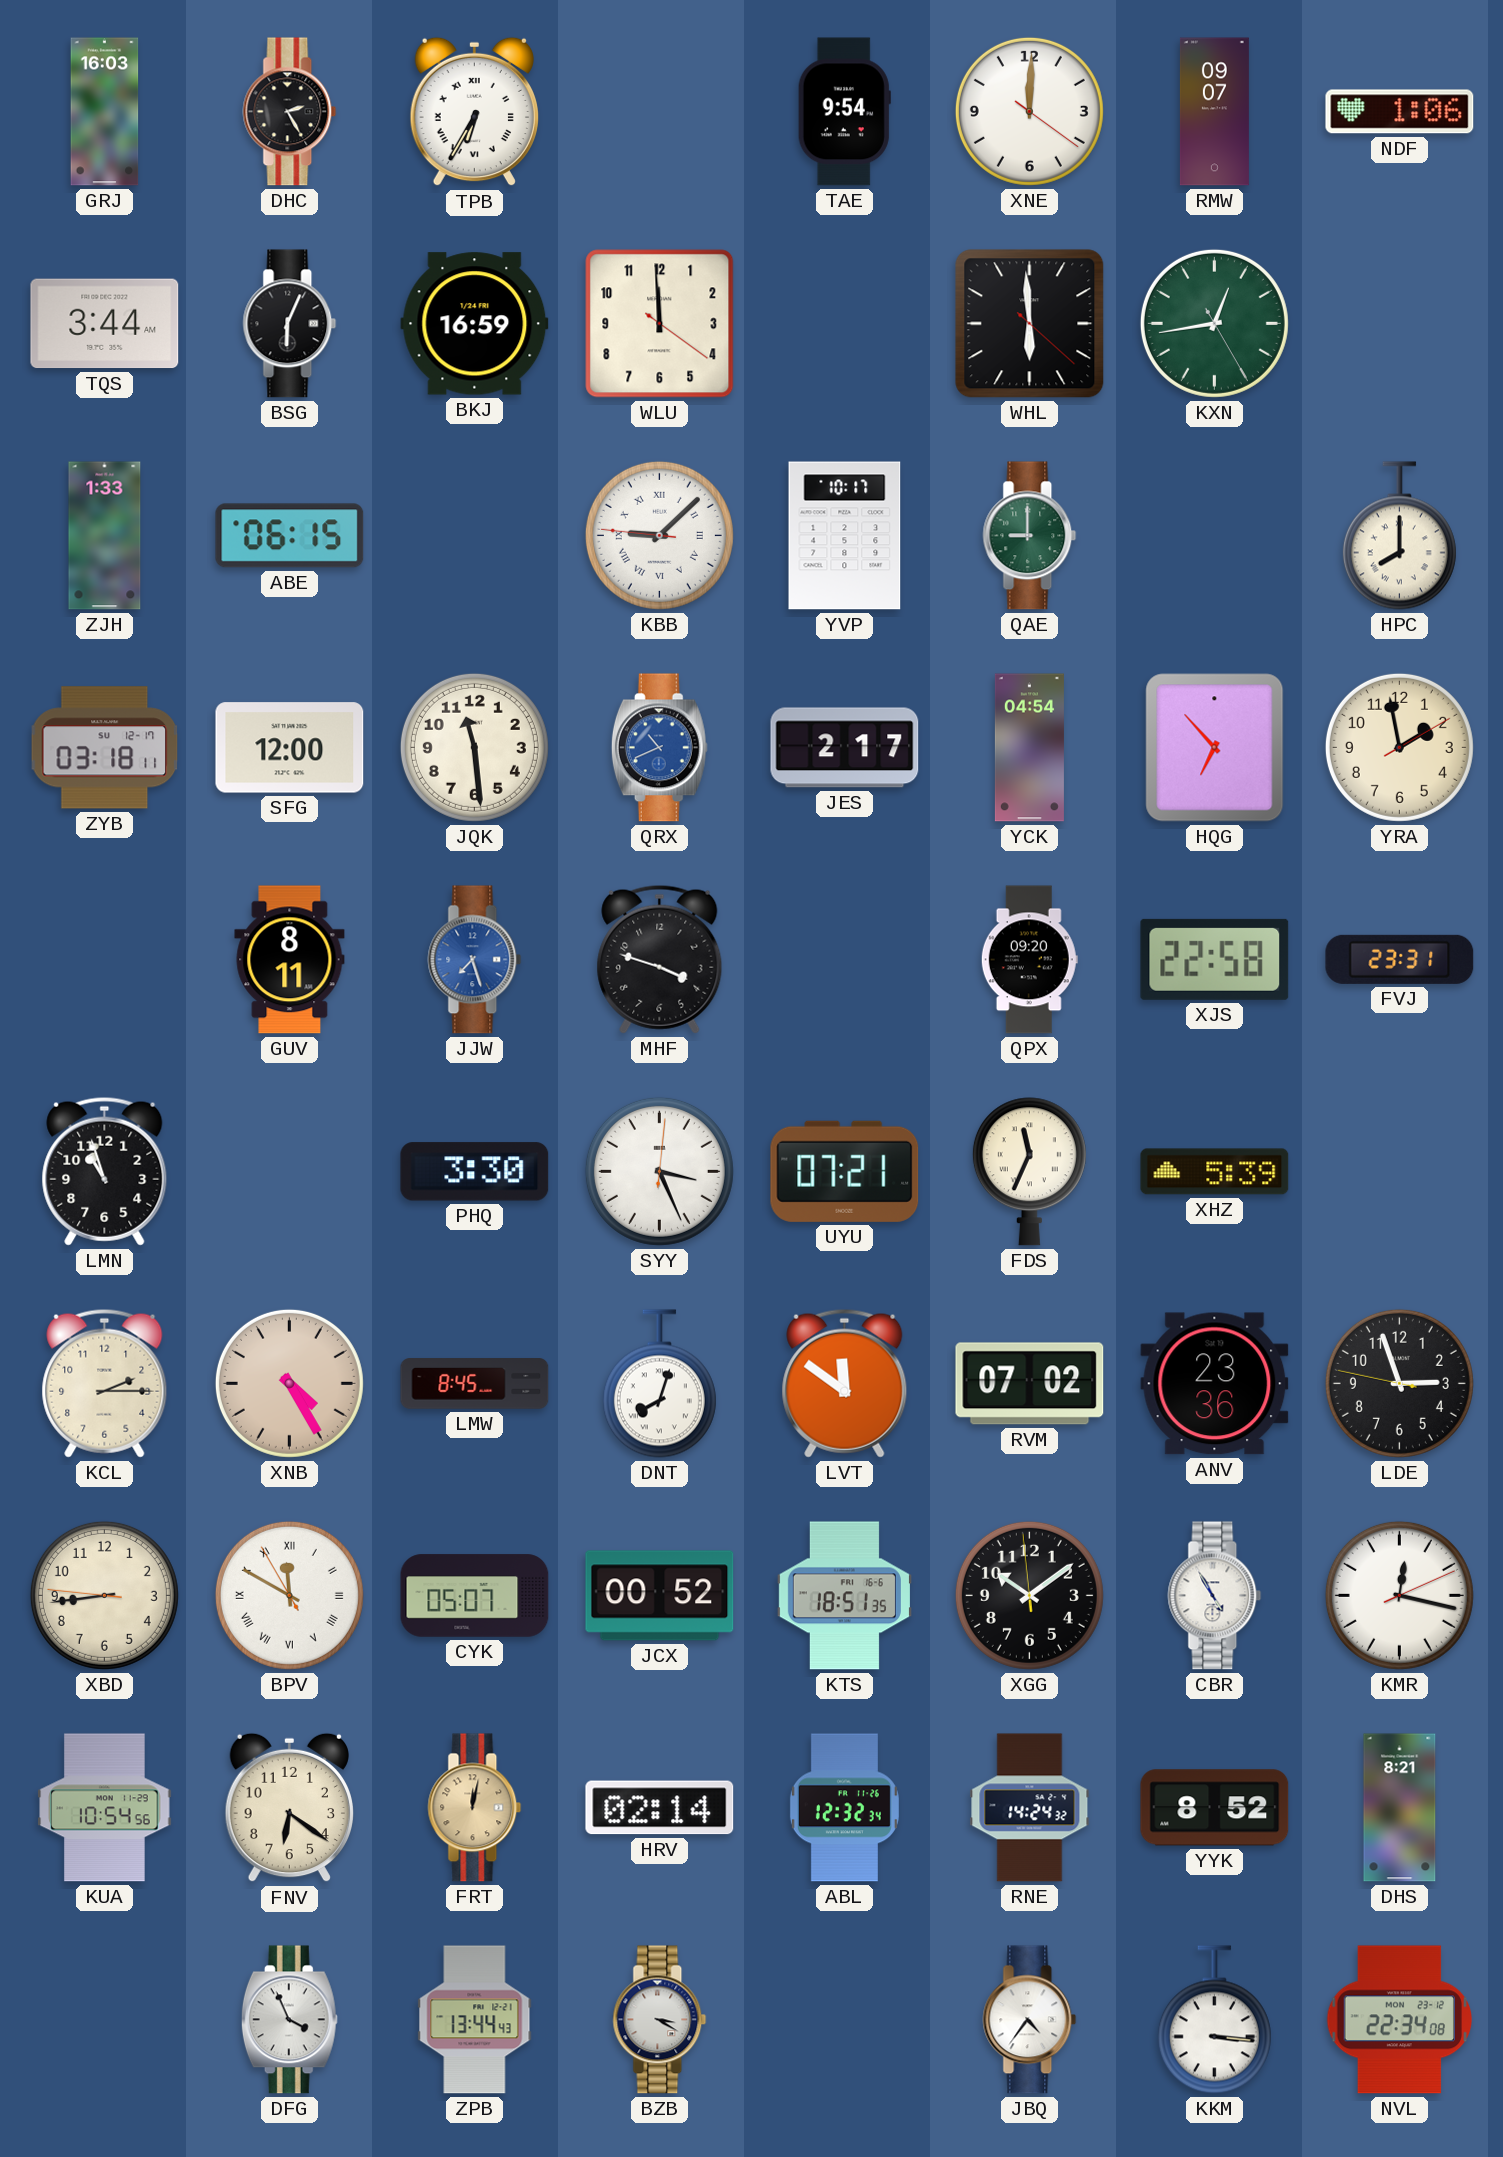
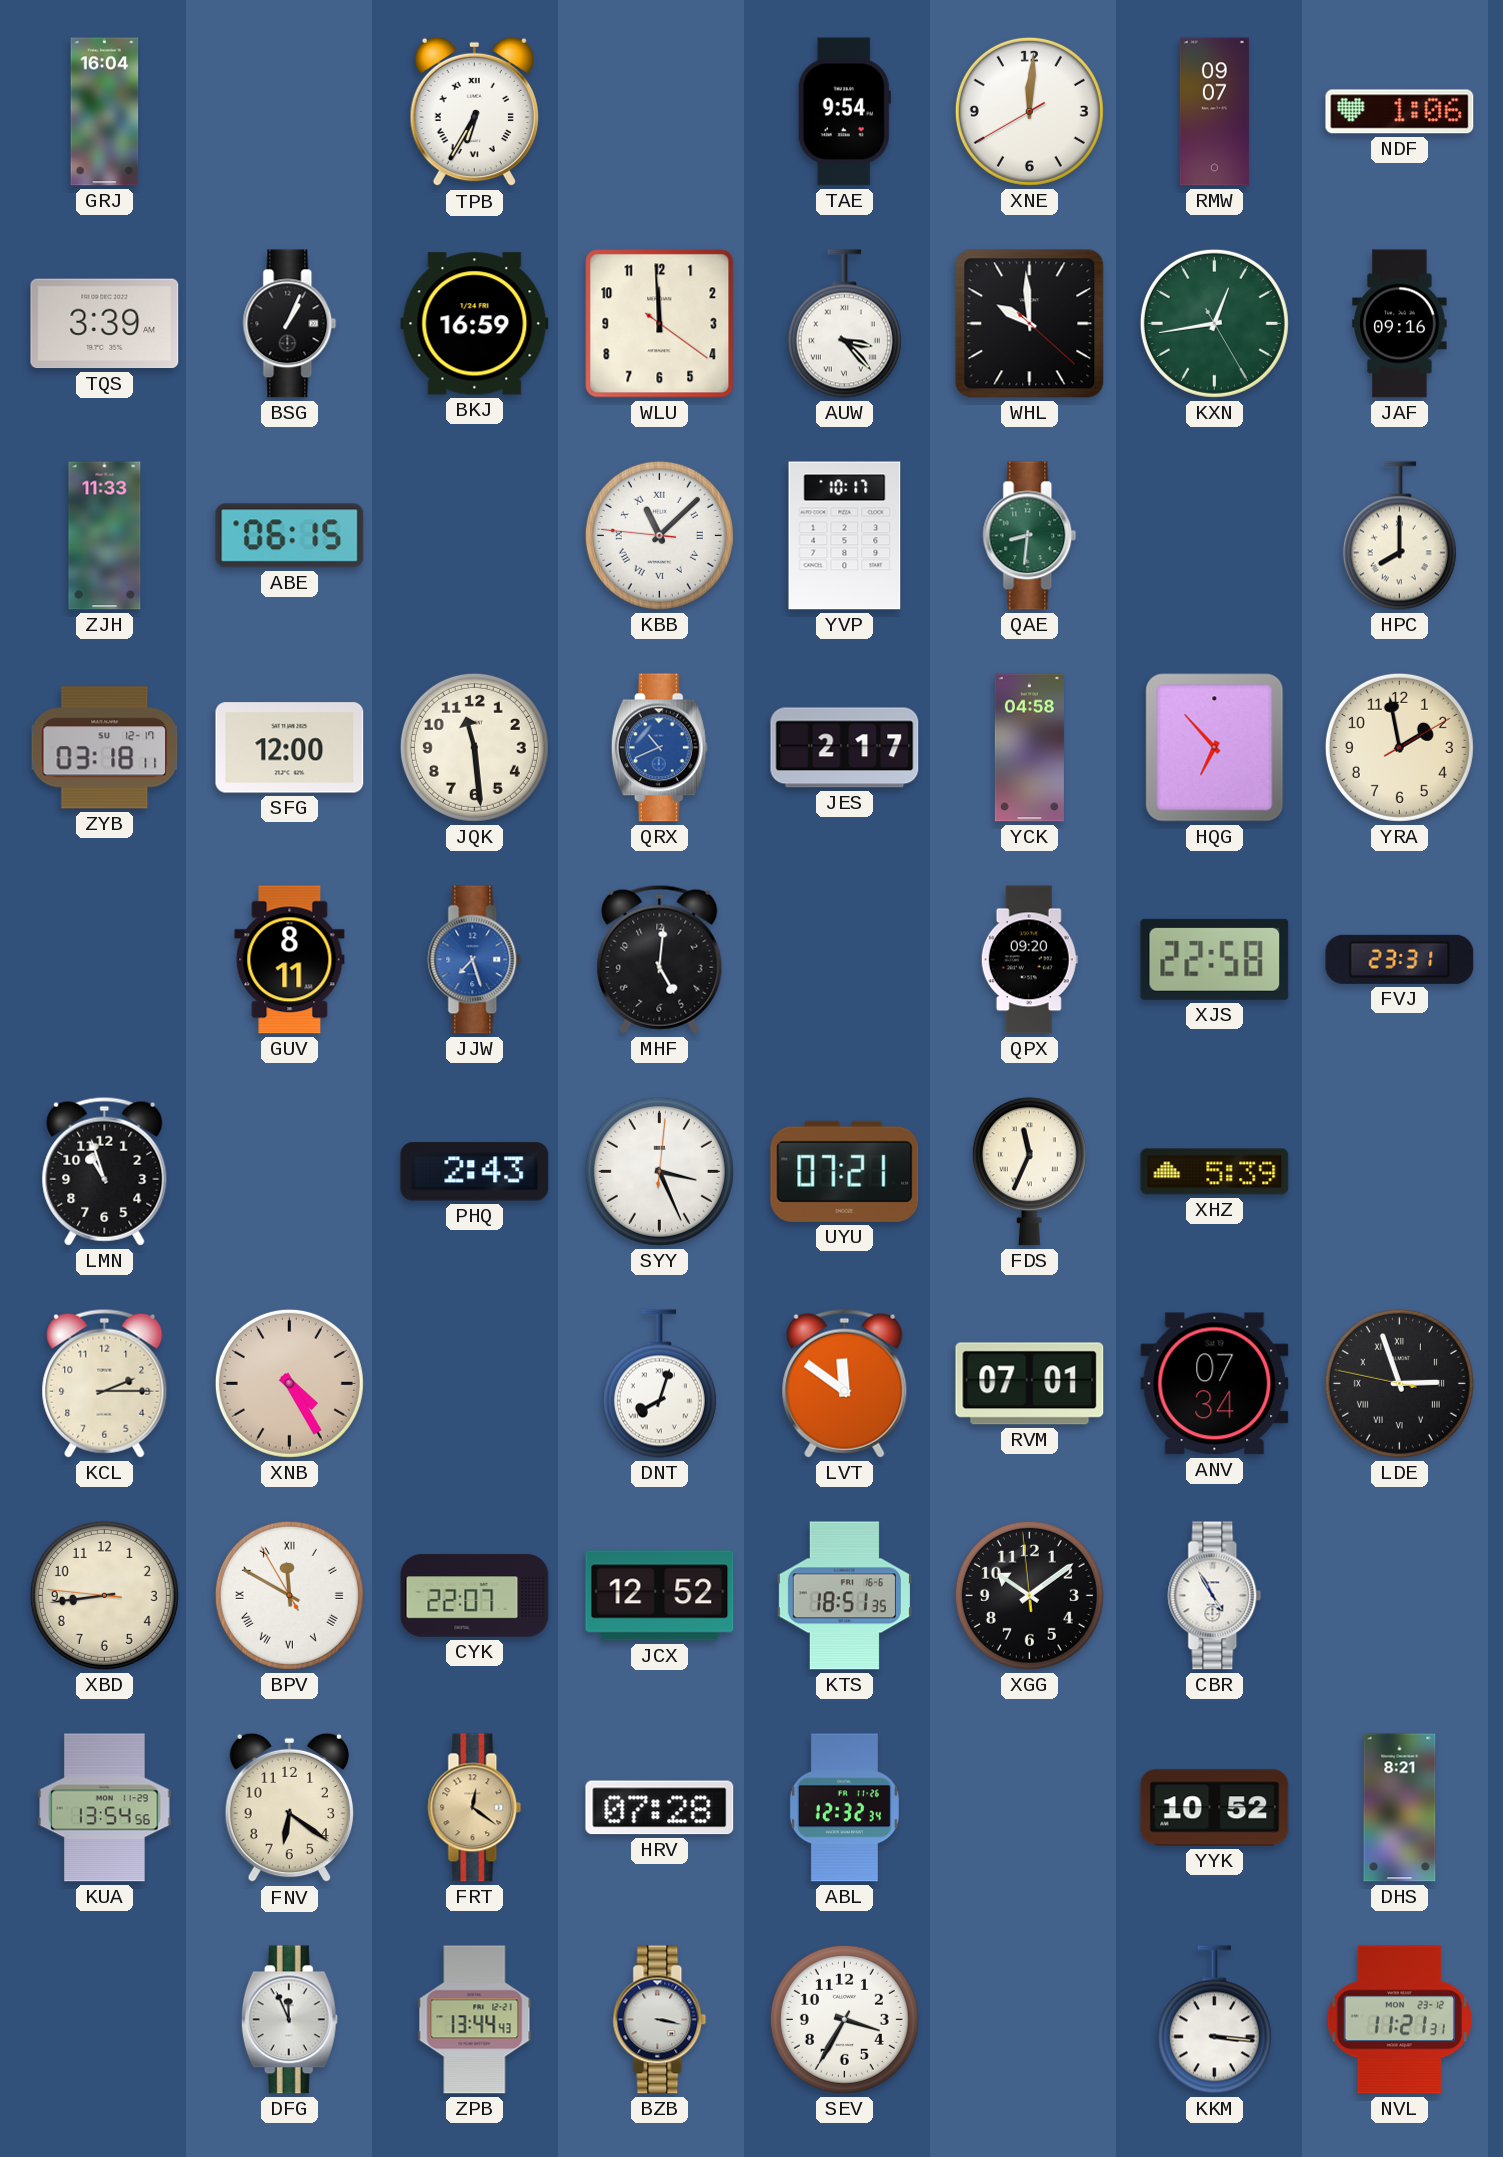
GRJ: 16:03 -> 16:04
DHC: 2:25 -> none
XNE: 12:00:21 -> 12:00:40
TQS: 3:44 -> 3:39
BSG: 6:04 -> 1:04
AUW: none -> 3:23
WHL: 5:59 -> 9:59
JAF: none -> 09:16
ZJH: 1:33 -> 11:33
KBB: 9:07 -> 11:07
QAE: 9:00 -> 8:31
YCK: 04:54 -> 04:58
MHF: 3:48 -> 5:01
PHQ: 3:30 -> 2:43
LMW: 8:45 -> none
RVM: 07:02 -> 07:01
ANV: 23:36 -> 07:34
LDE numerals: Arabic -> Roman
CYK: 05:07 -> 22:07
JCX: 00:52 -> 12:52
KMR: 12:17 -> none
KUA: 10:54 -> 13:54
FRT: 12:02 -> 12:21
HRV: 02:14 -> 07:28
RNE: 14:24 -> none
YYK: 8:52 -> 10:52
DFG: 3:56 -> 11:56
BZB: 3:20 -> 3:17
SEV: none -> 3:35
JBQ: 4:36 -> none
NVL: 22:34 -> 11:21
